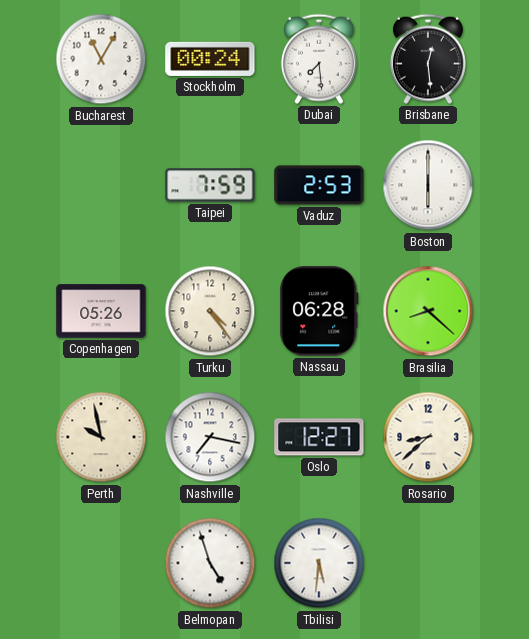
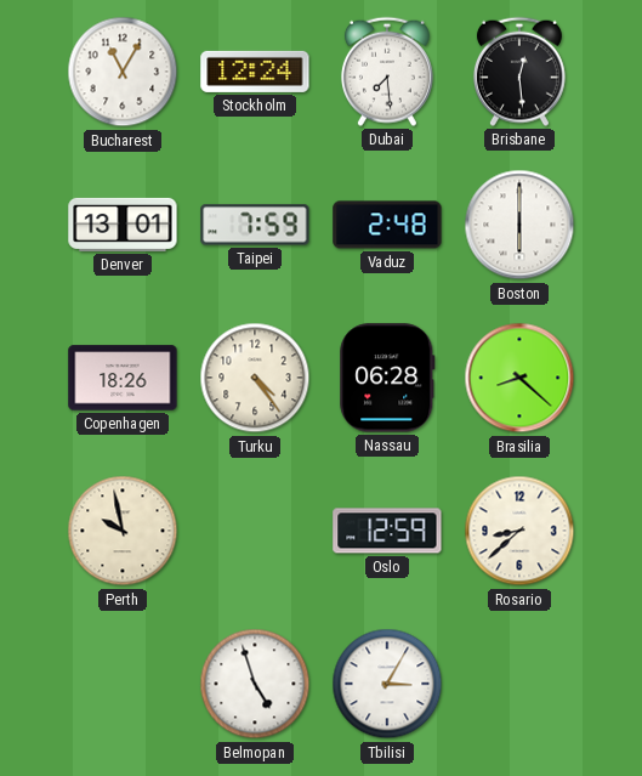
Stockholm: 00:24 -> 12:24
Denver: none -> 13:01
Vaduz: 2:53 -> 2:48
Copenhagen: 05:26 -> 18:26
Nashville: 7:17 -> none
Oslo: 12:27 -> 12:59
Tbilisi: 5:31 -> 3:05
